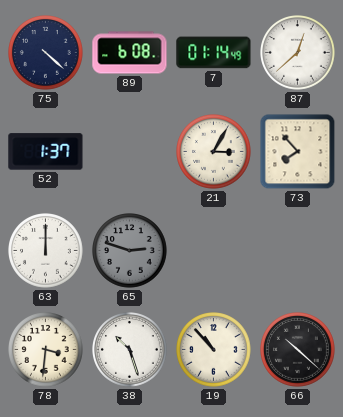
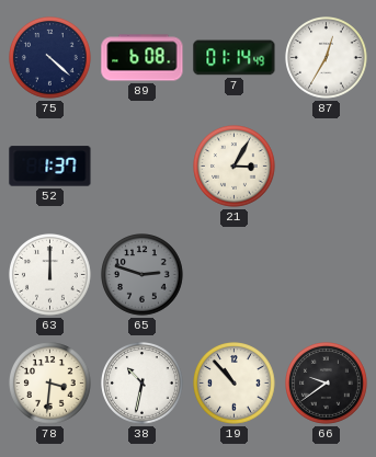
87: 12:38 -> 12:35
73: 7:53 -> none
38: 10:27 -> 10:32
66: 10:22 -> 9:39
